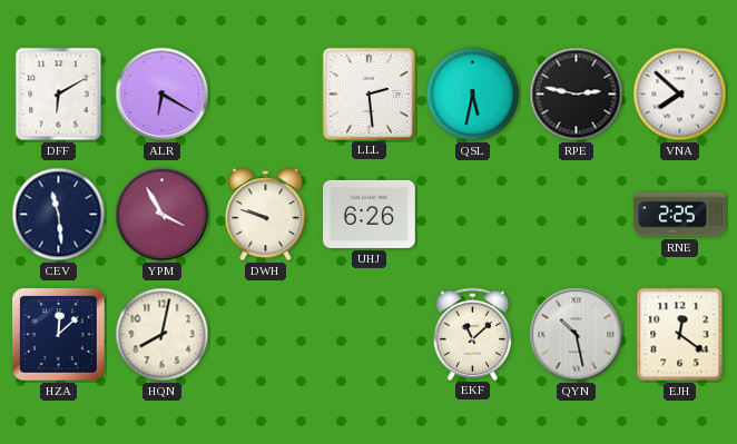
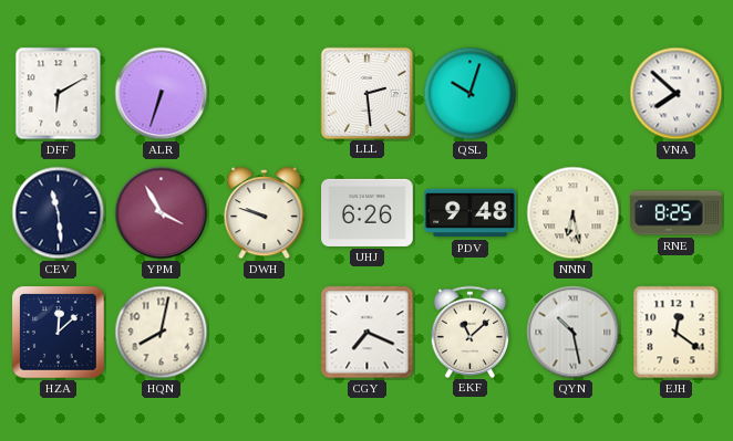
ALR: 6:20 -> 6:33
QSL: 5:32 -> 10:03
RPE: 2:47 -> none
PDV: none -> 9:48
NNN: none -> 6:28
RNE: 2:25 -> 8:25
CGY: none -> 7:19
